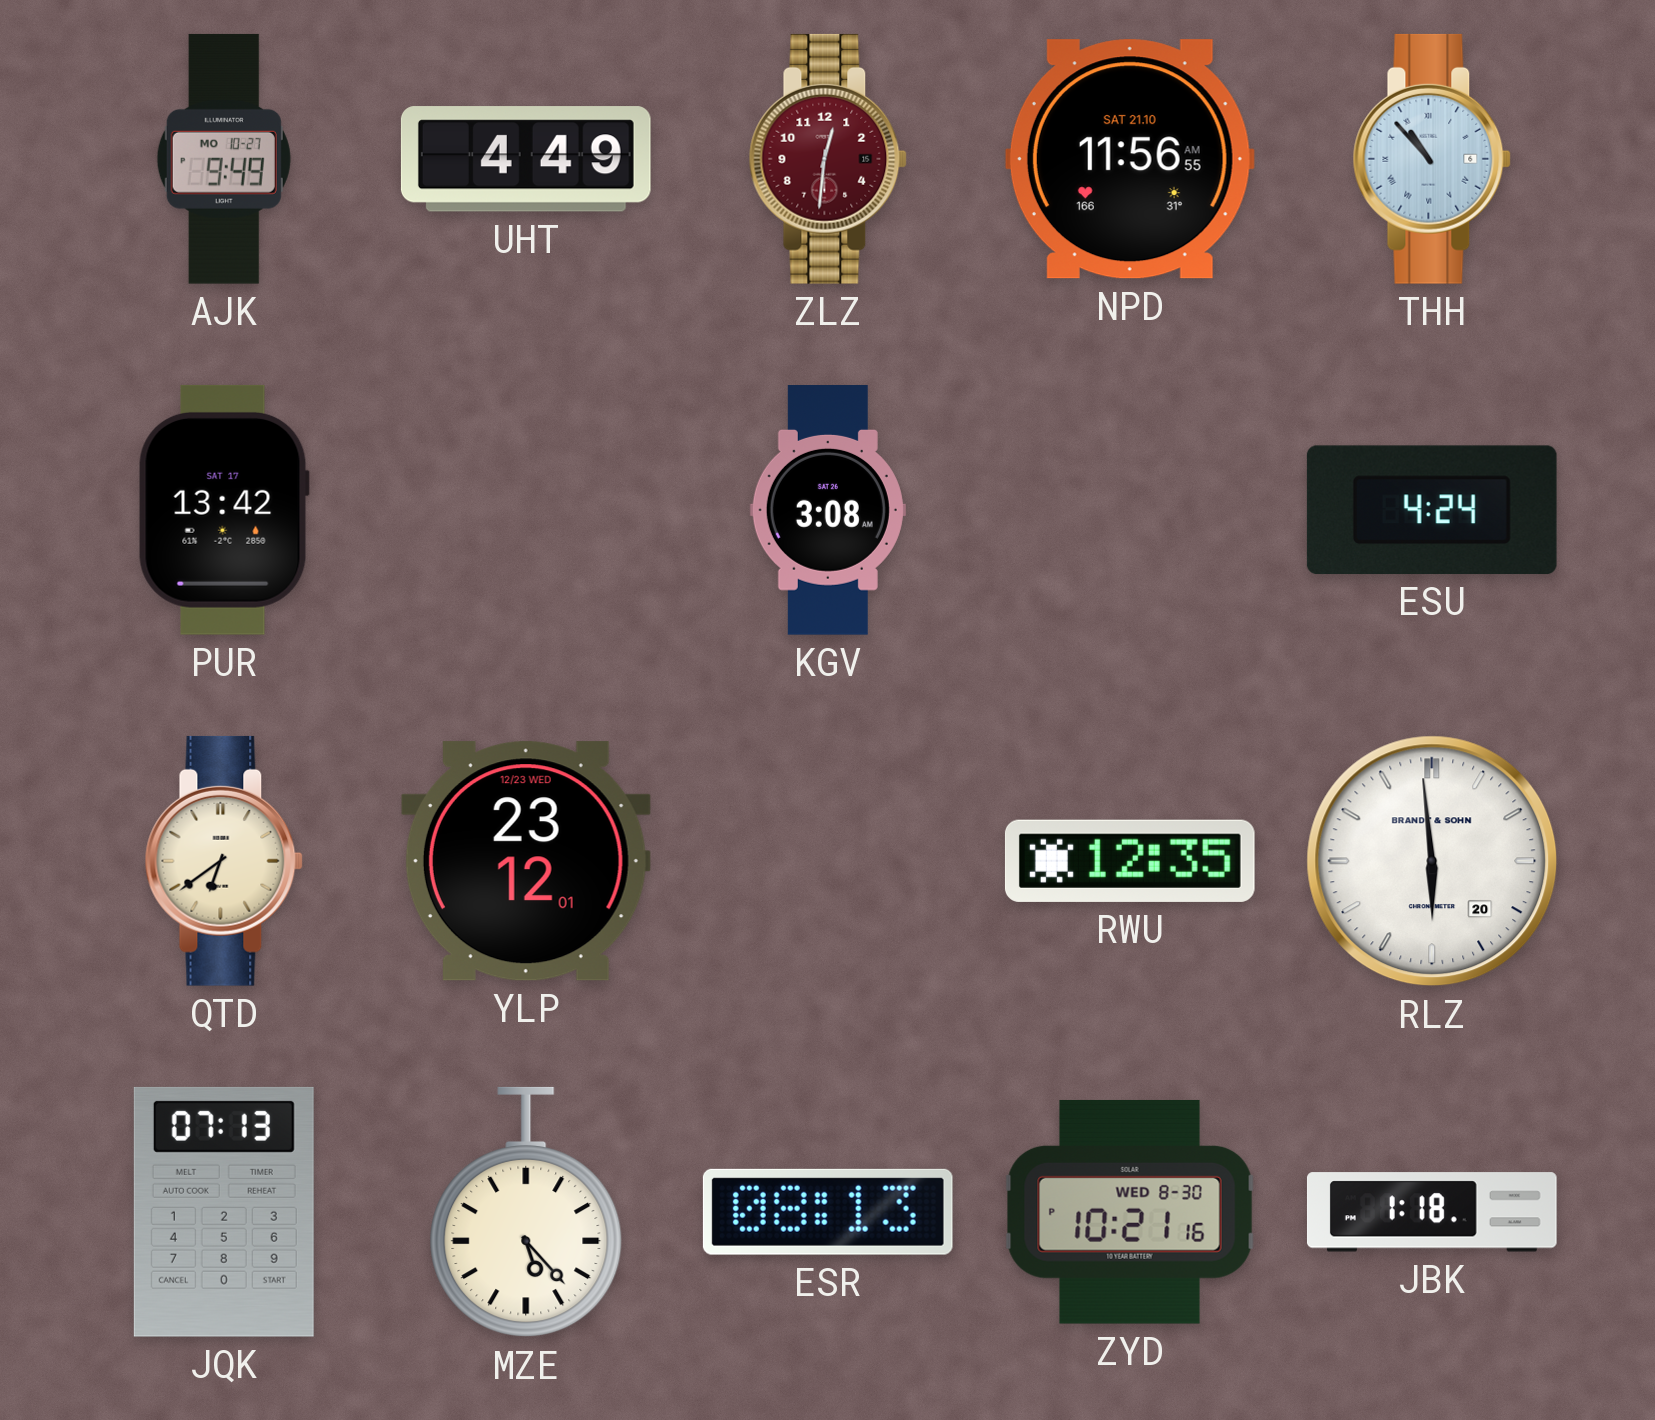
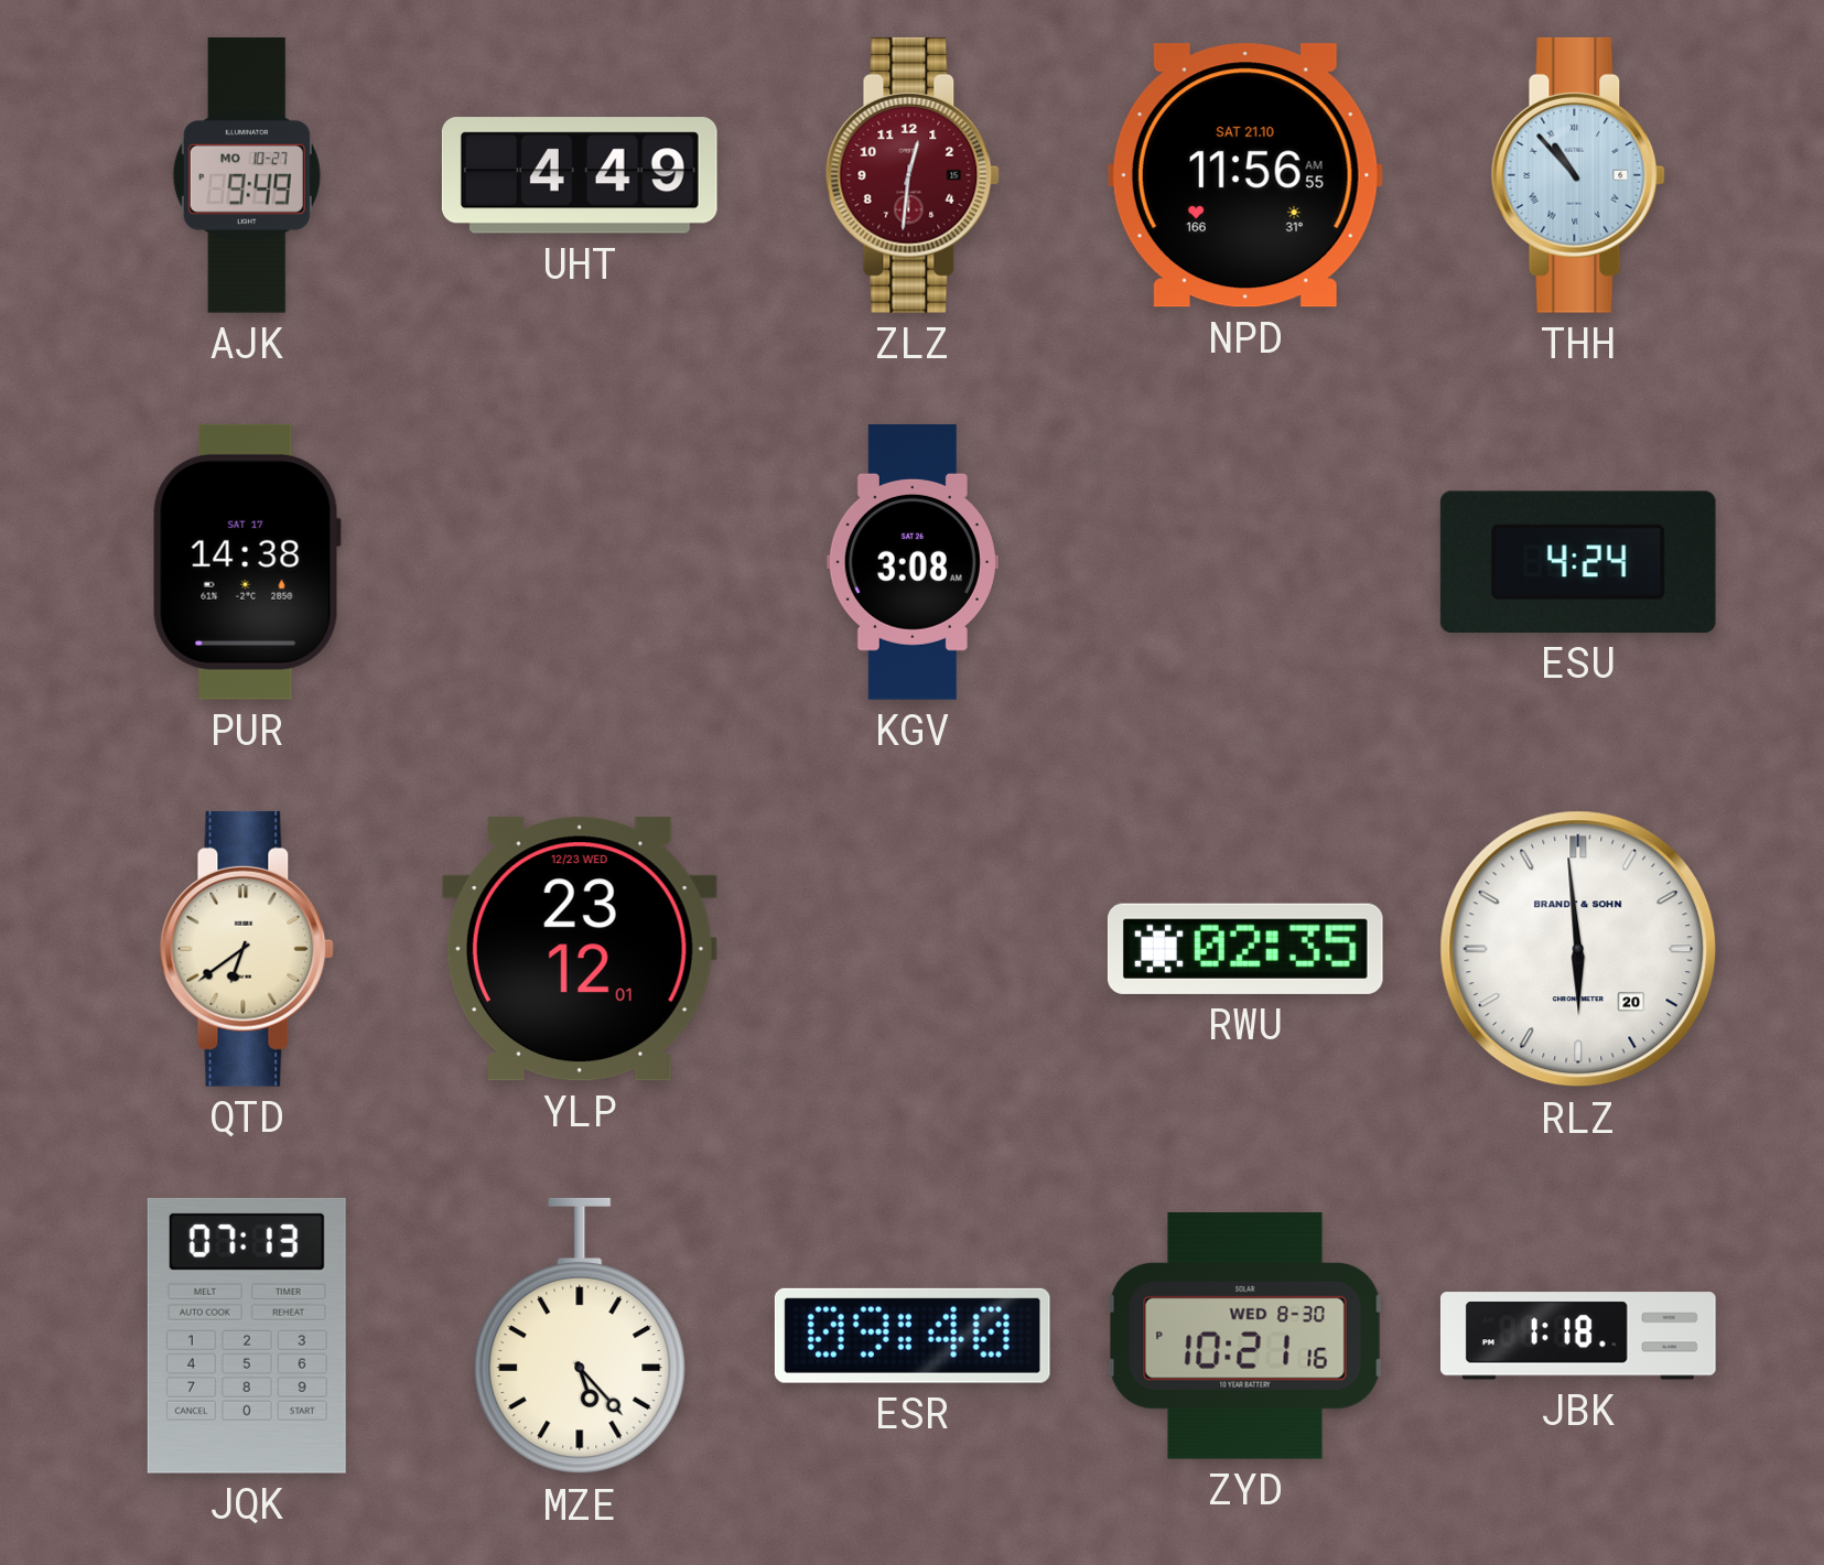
PUR: 13:42 -> 14:38
RWU: 12:35 -> 02:35
ESR: 08:13 -> 09:40
